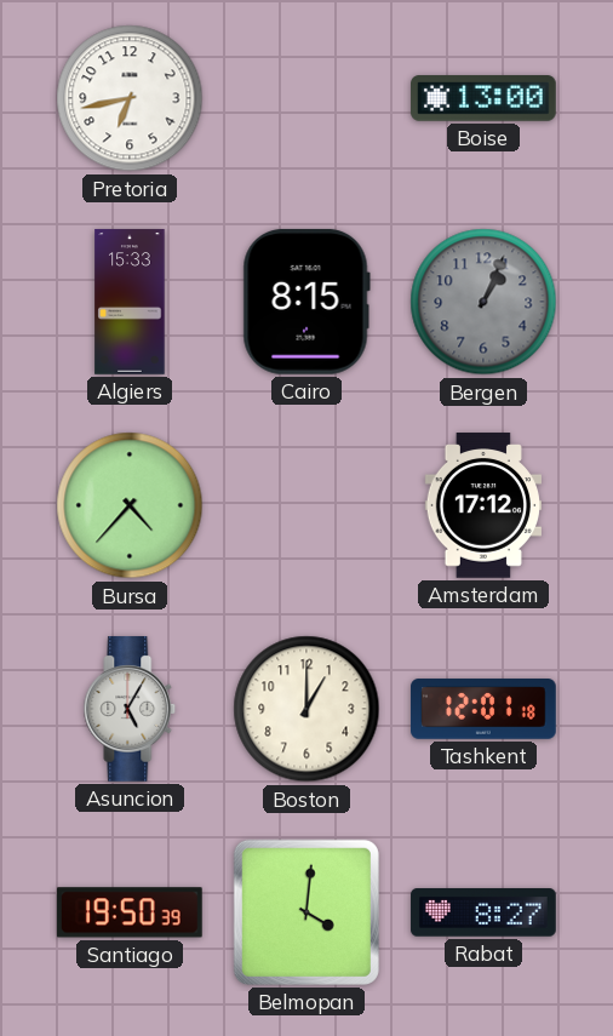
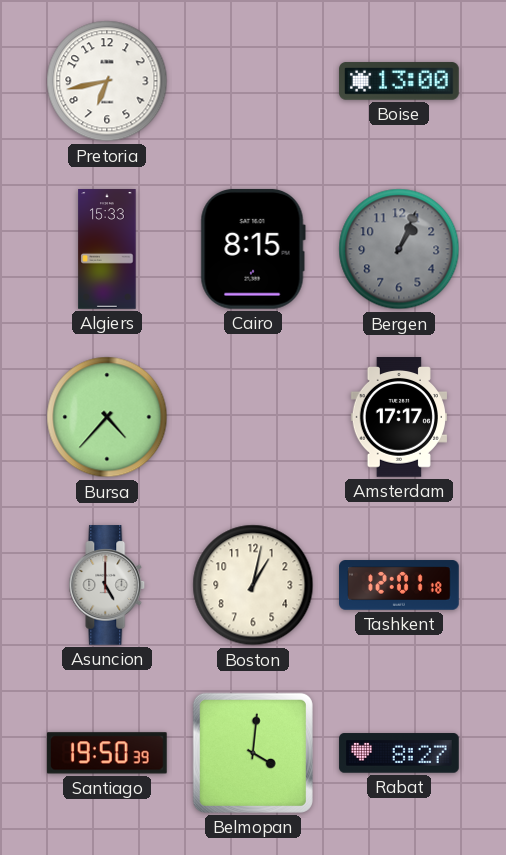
Amsterdam: 17:12 -> 17:17
Asuncion: 5:05 -> 5:00
Boston: 1:00 -> 1:02
